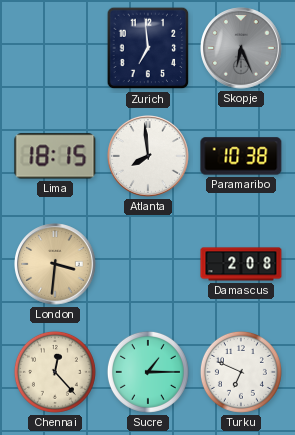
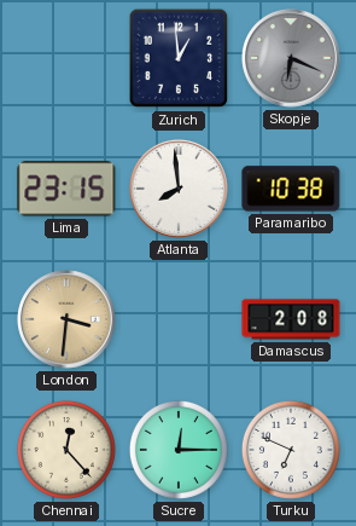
Zurich: 6:59 -> 12:59
Skopje: 6:26 -> 6:19
Lima: 18:15 -> 23:15
Sucre: 1:15 -> 12:15
